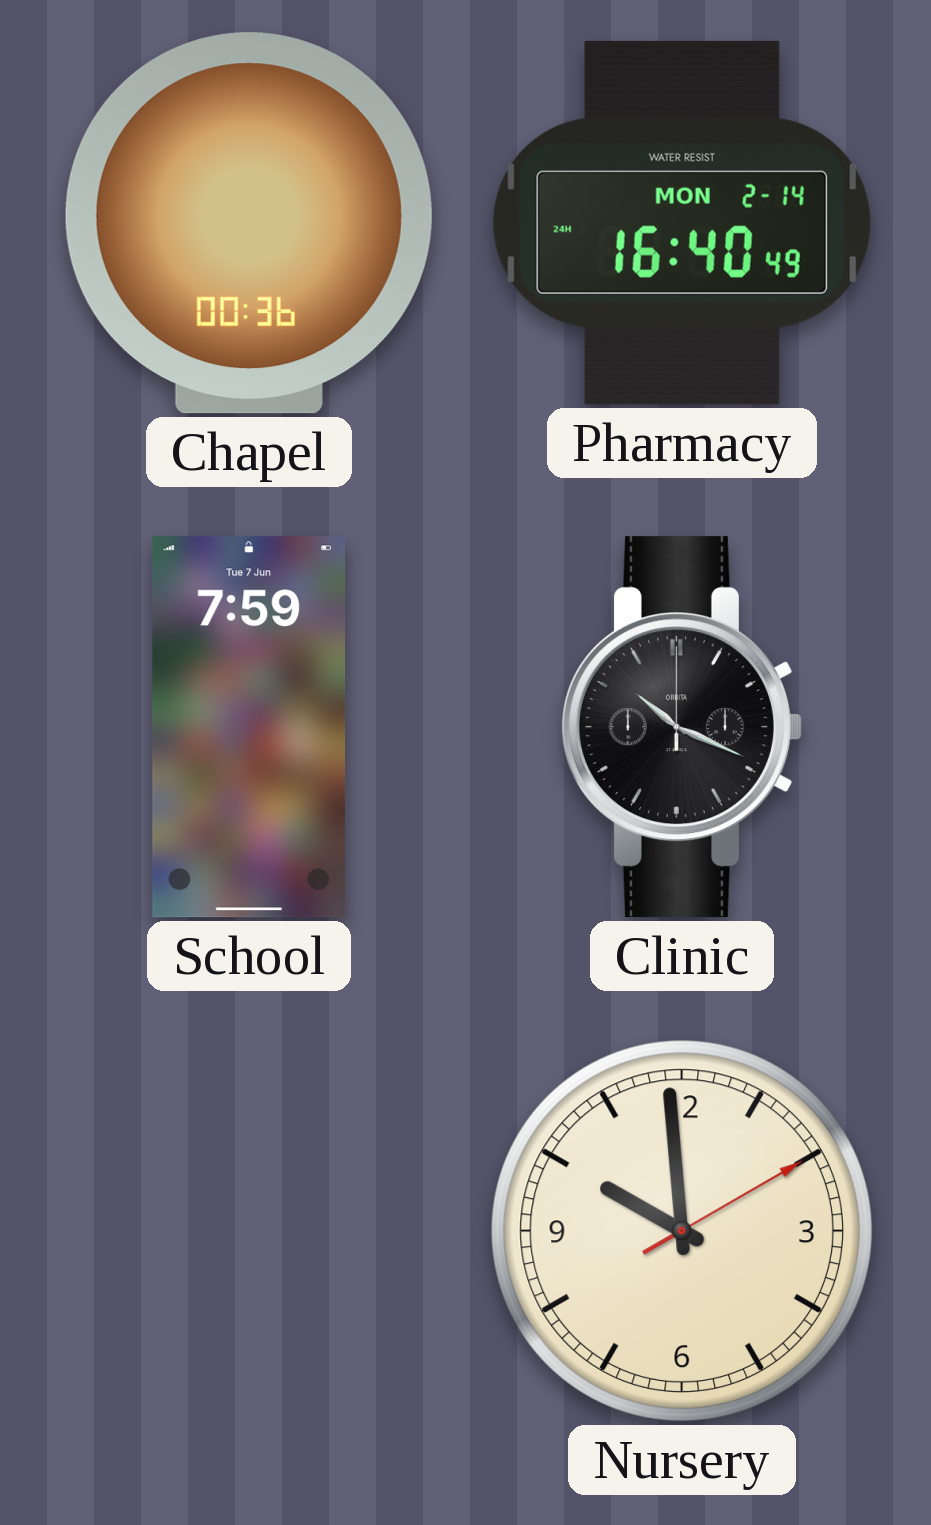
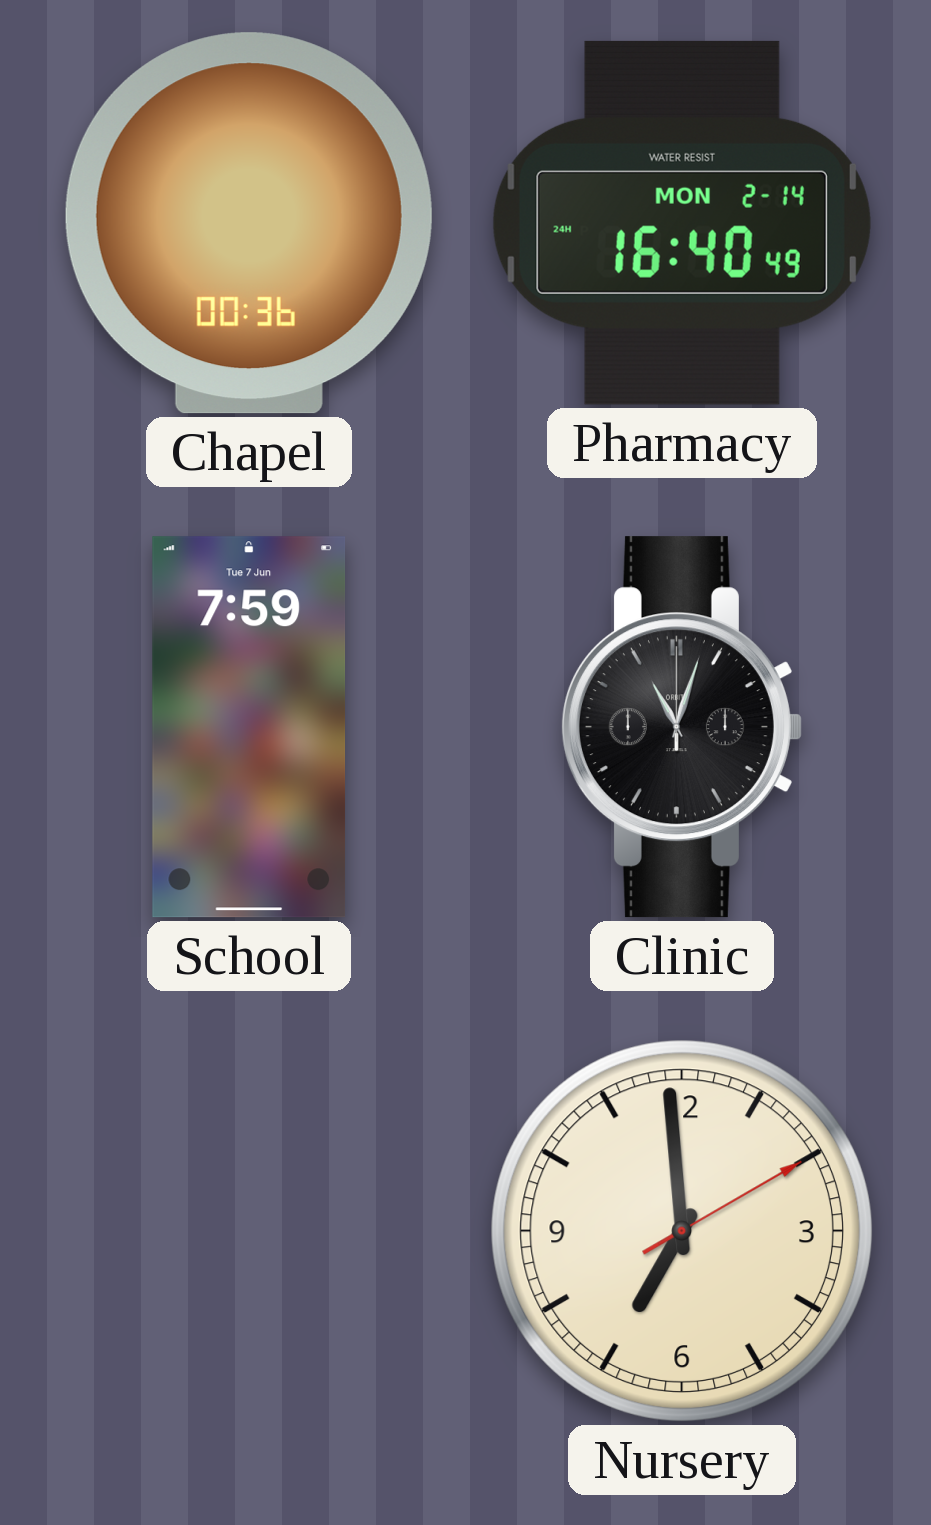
Clinic: 10:19 -> 11:03
Nursery: 9:59 -> 6:59
